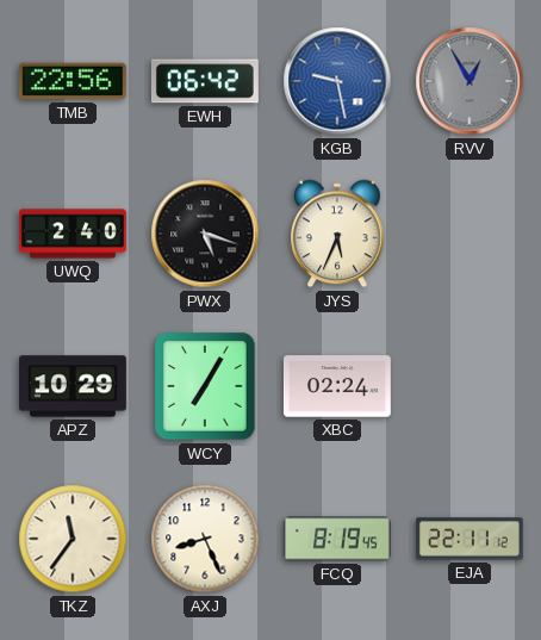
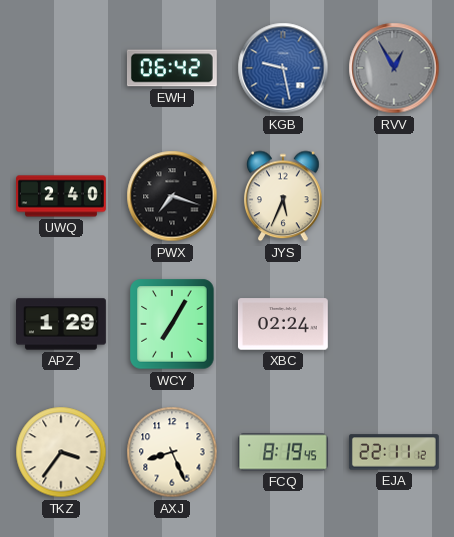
TMB: 22:56 -> none
PWX: 5:18 -> 7:18
APZ: 10:29 -> 1:29
TKZ: 11:36 -> 3:36
